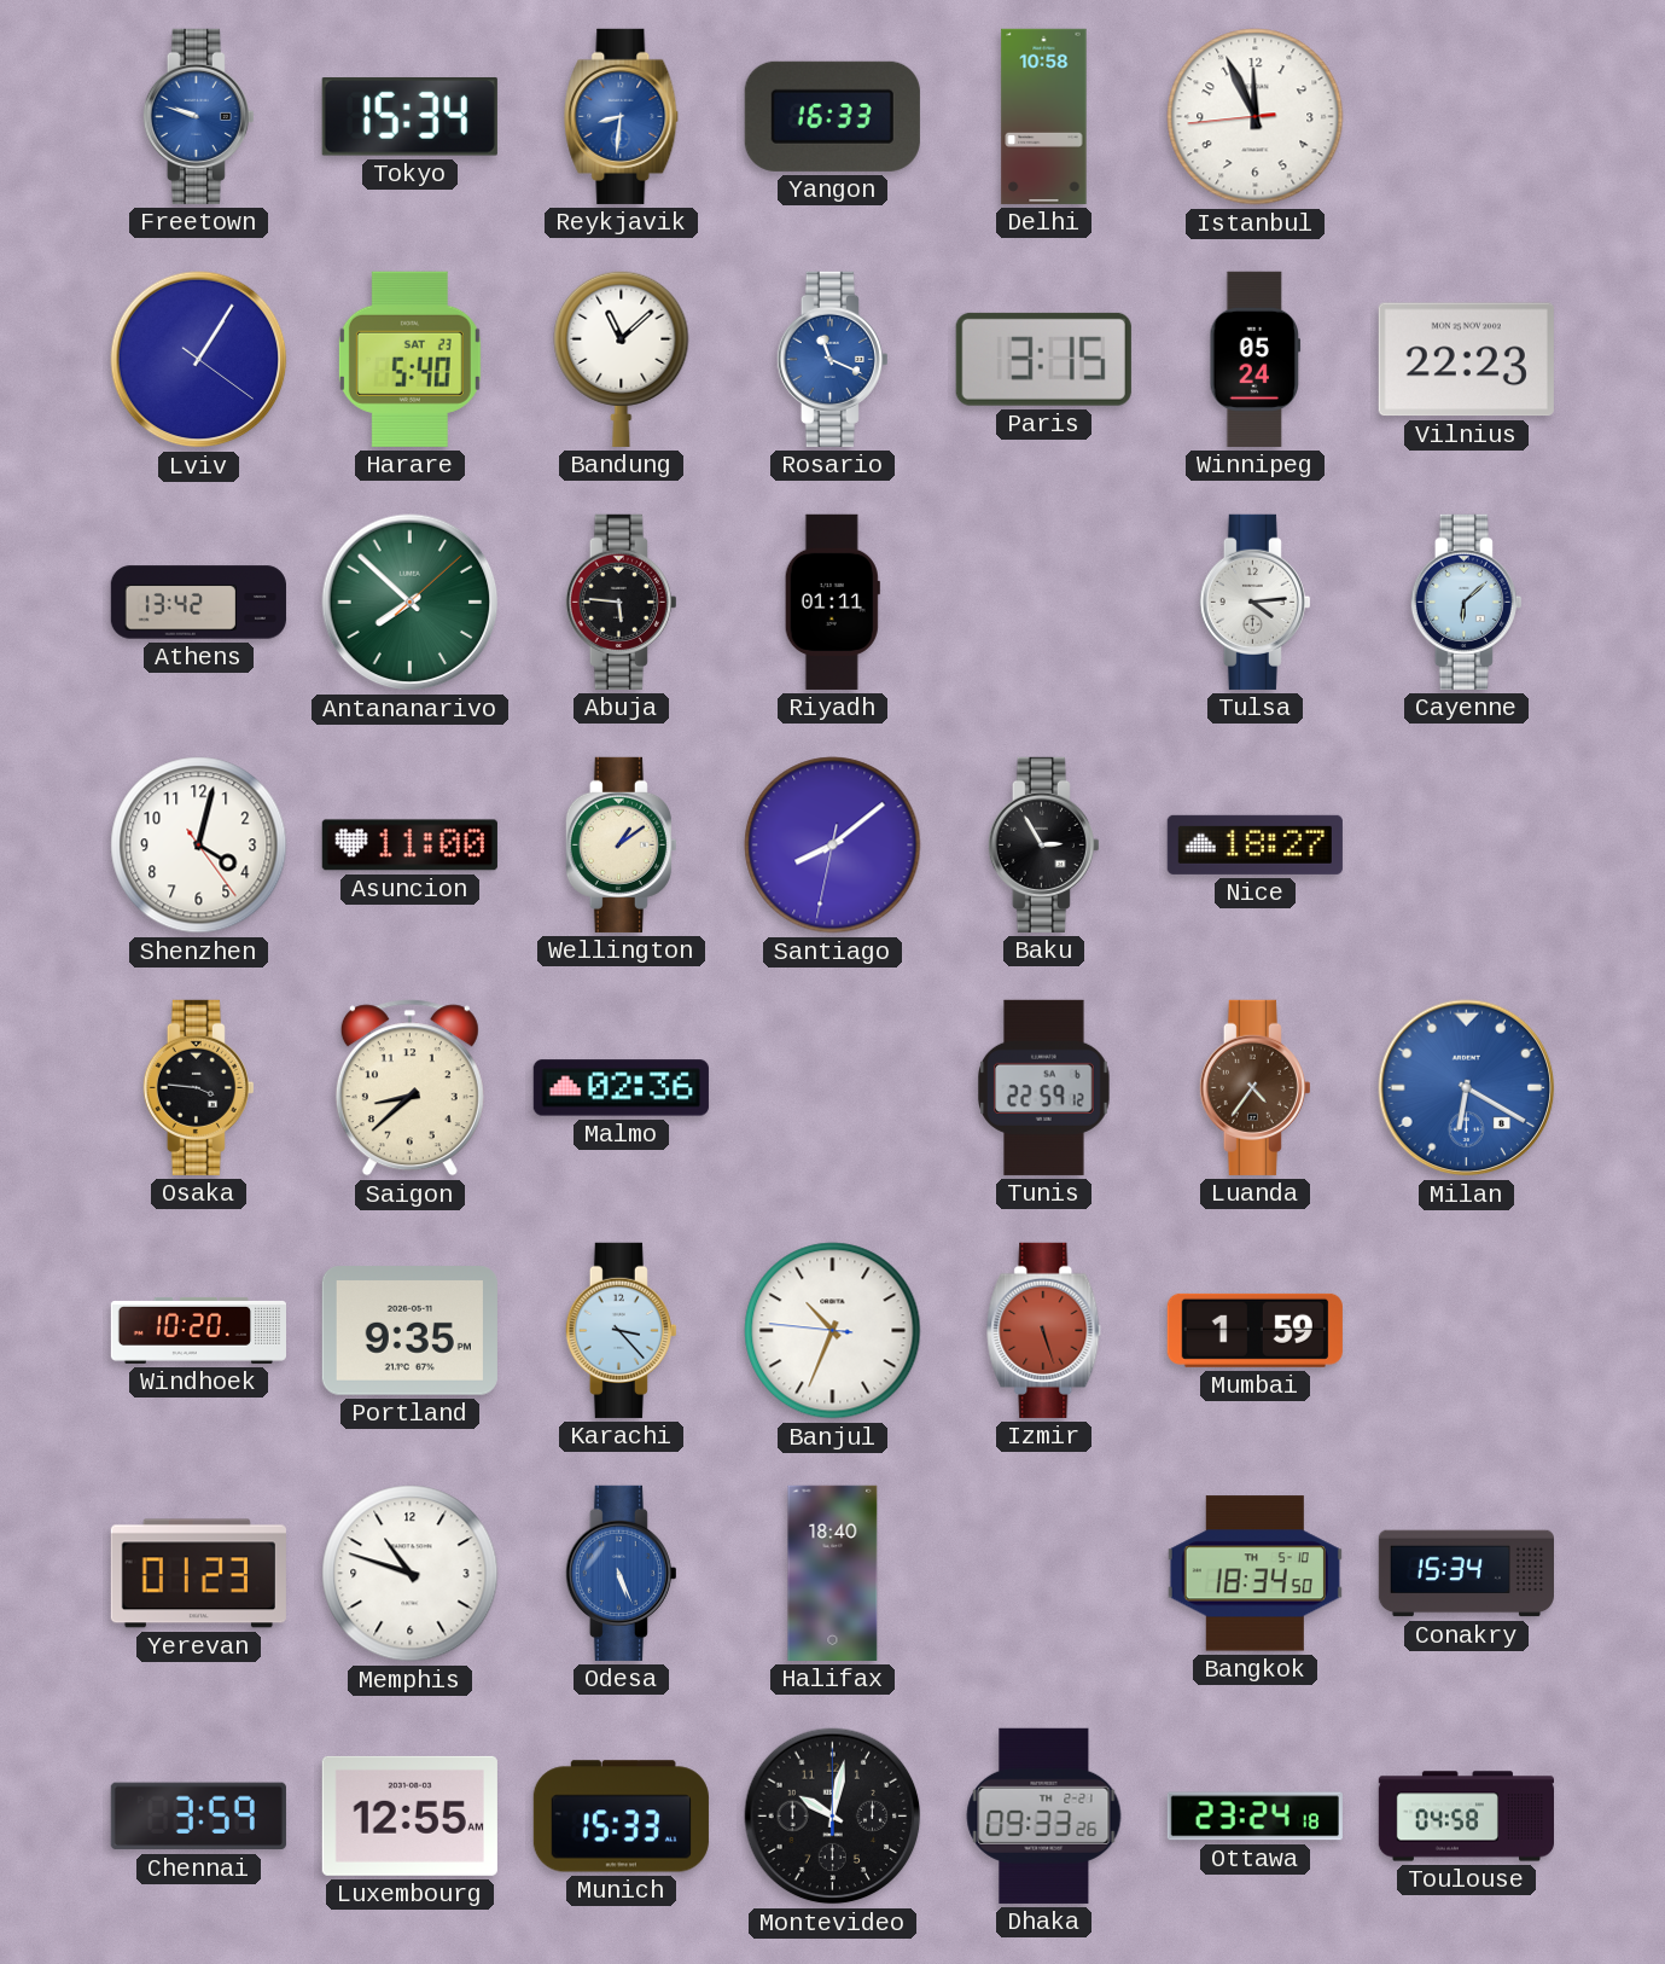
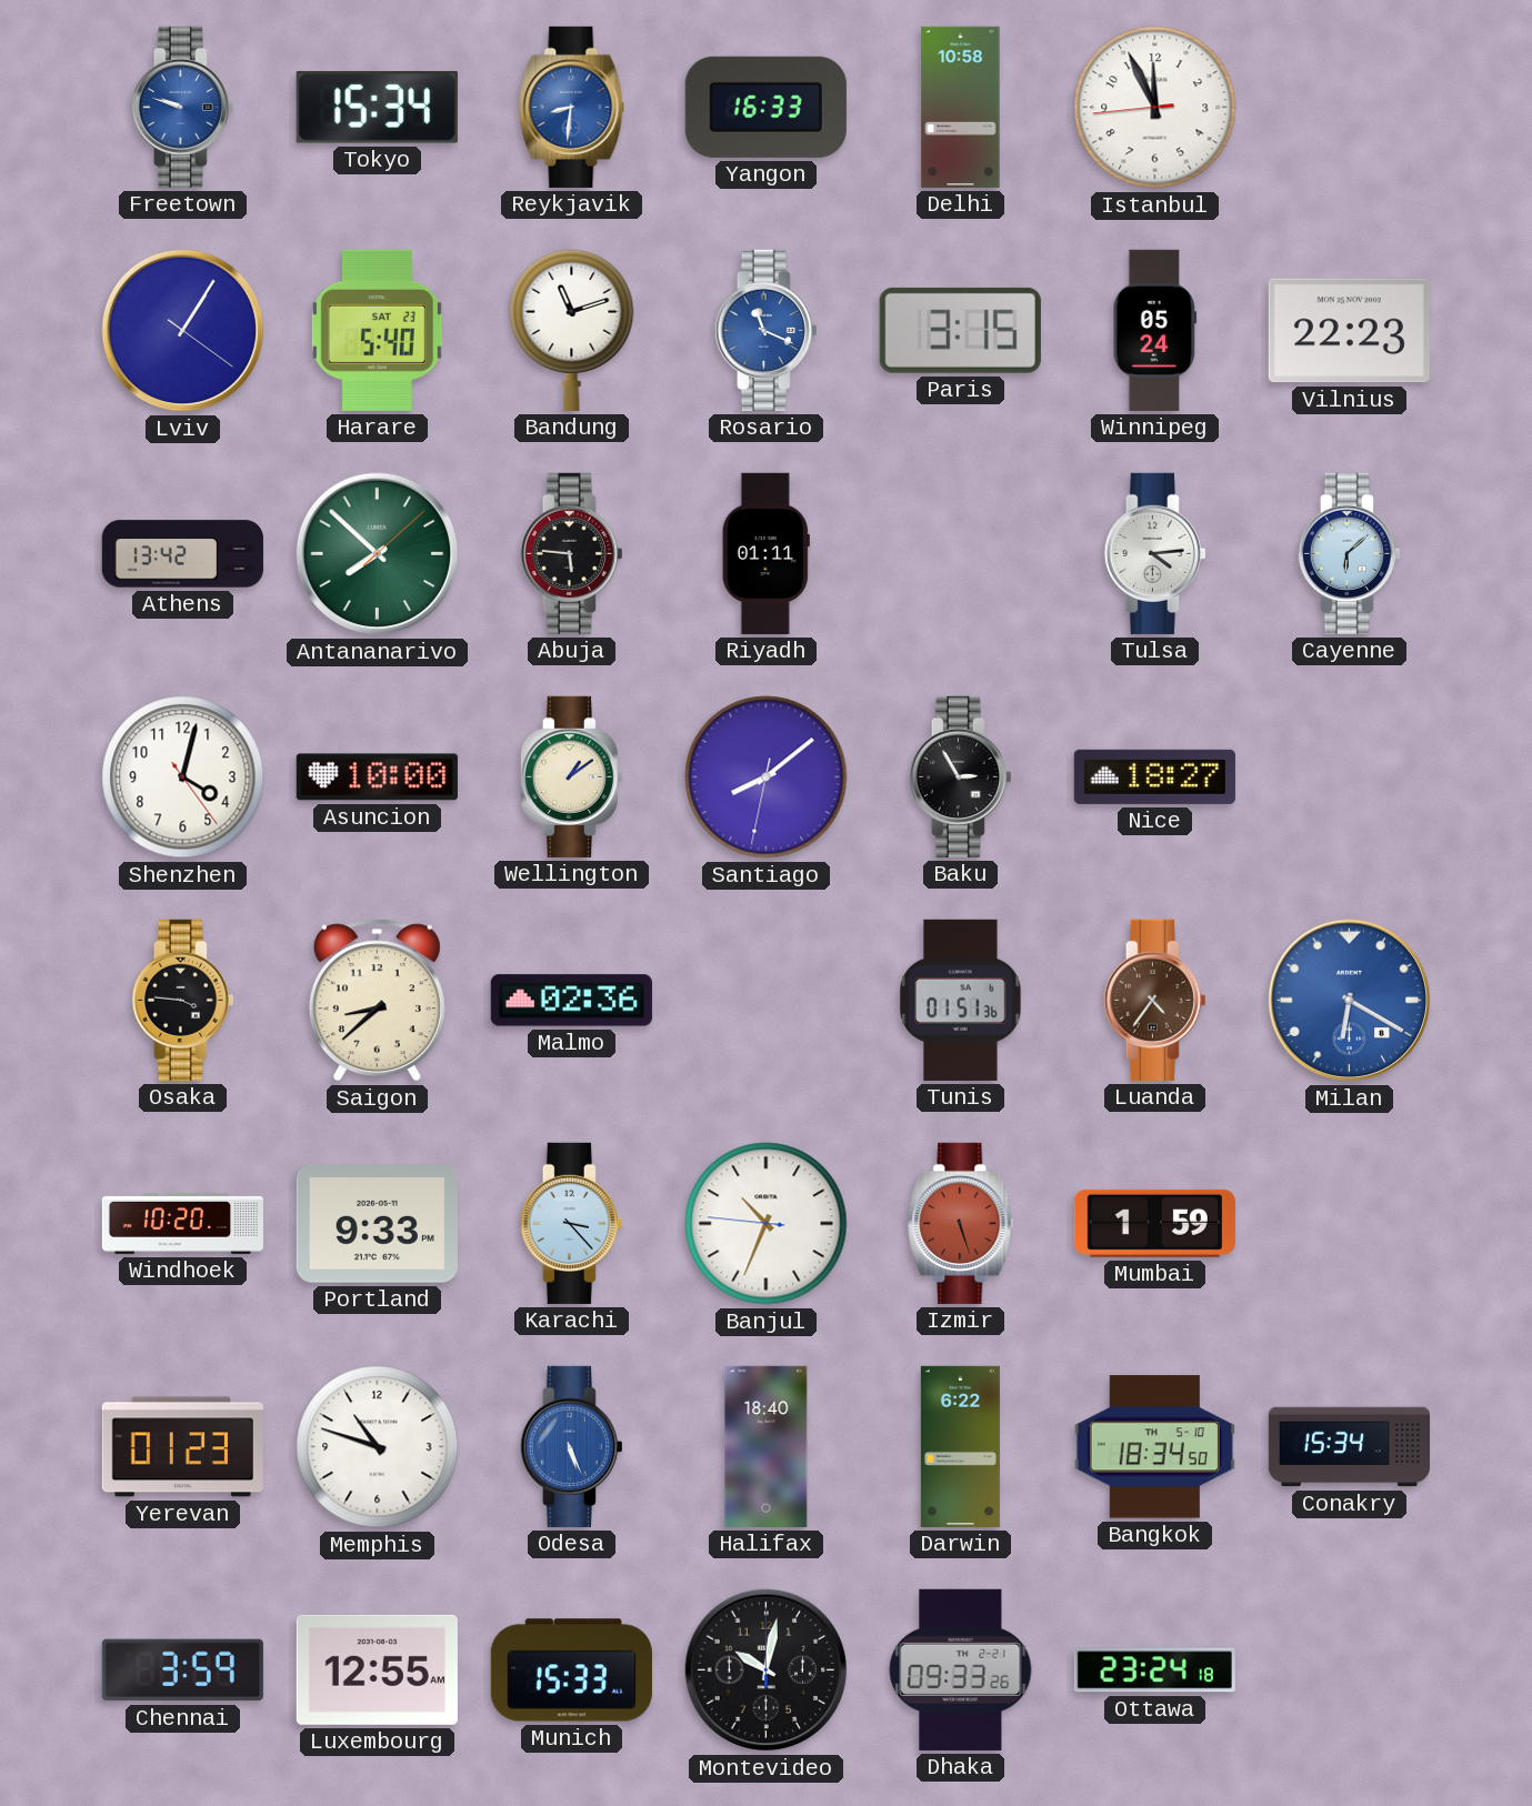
Bandung: 11:08 -> 11:12
Asuncion: 11:00 -> 10:00
Tunis: 22:59 -> 01:51
Portland: 9:35 -> 9:33
Darwin: none -> 6:22
Toulouse: 04:58 -> none
